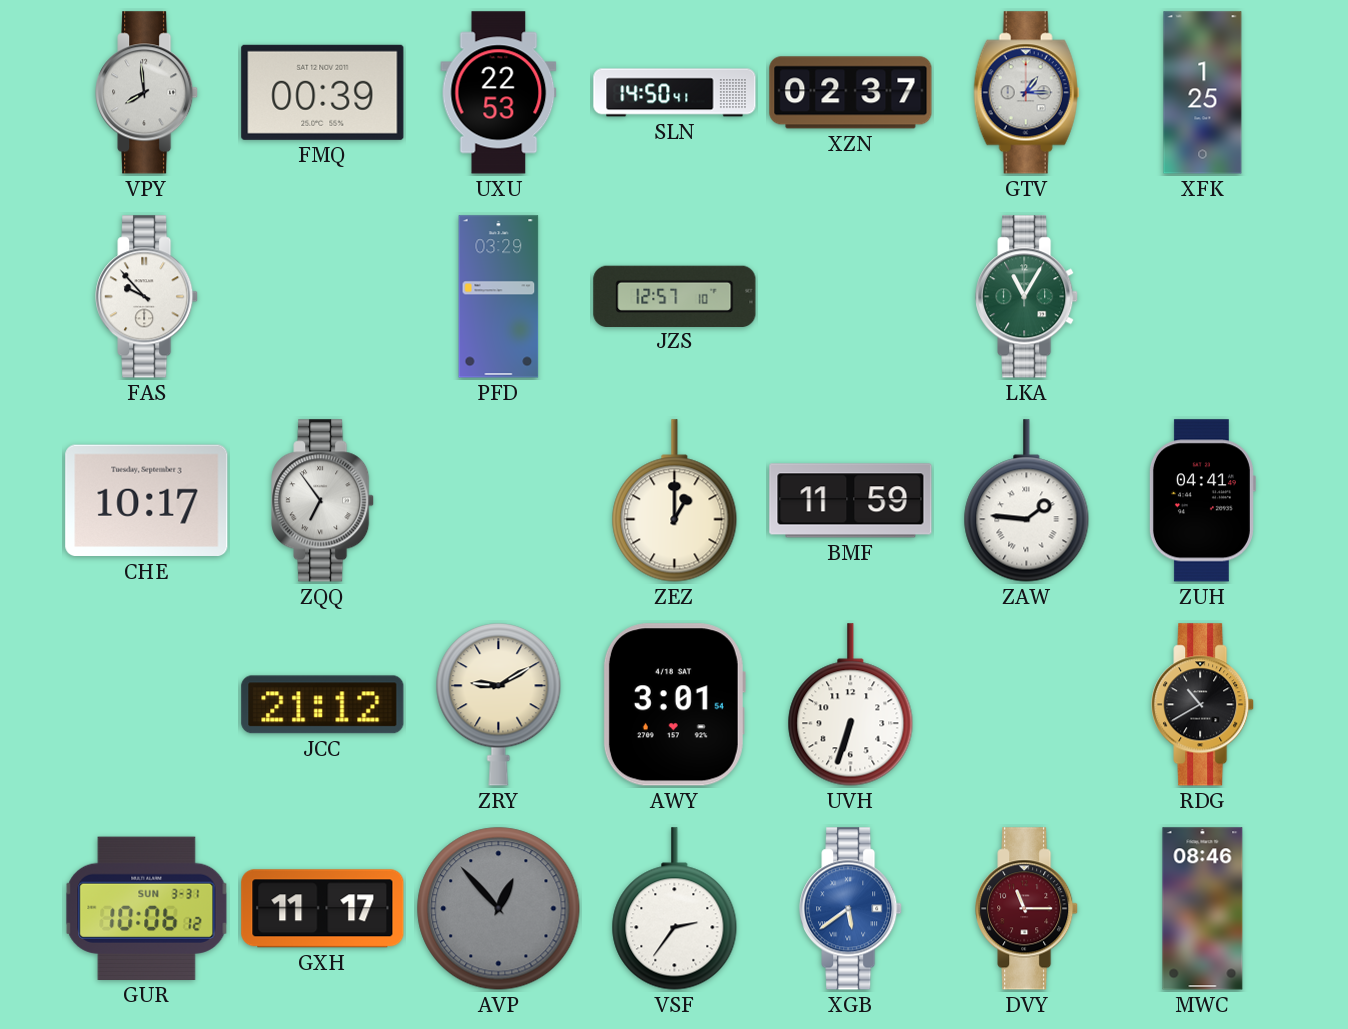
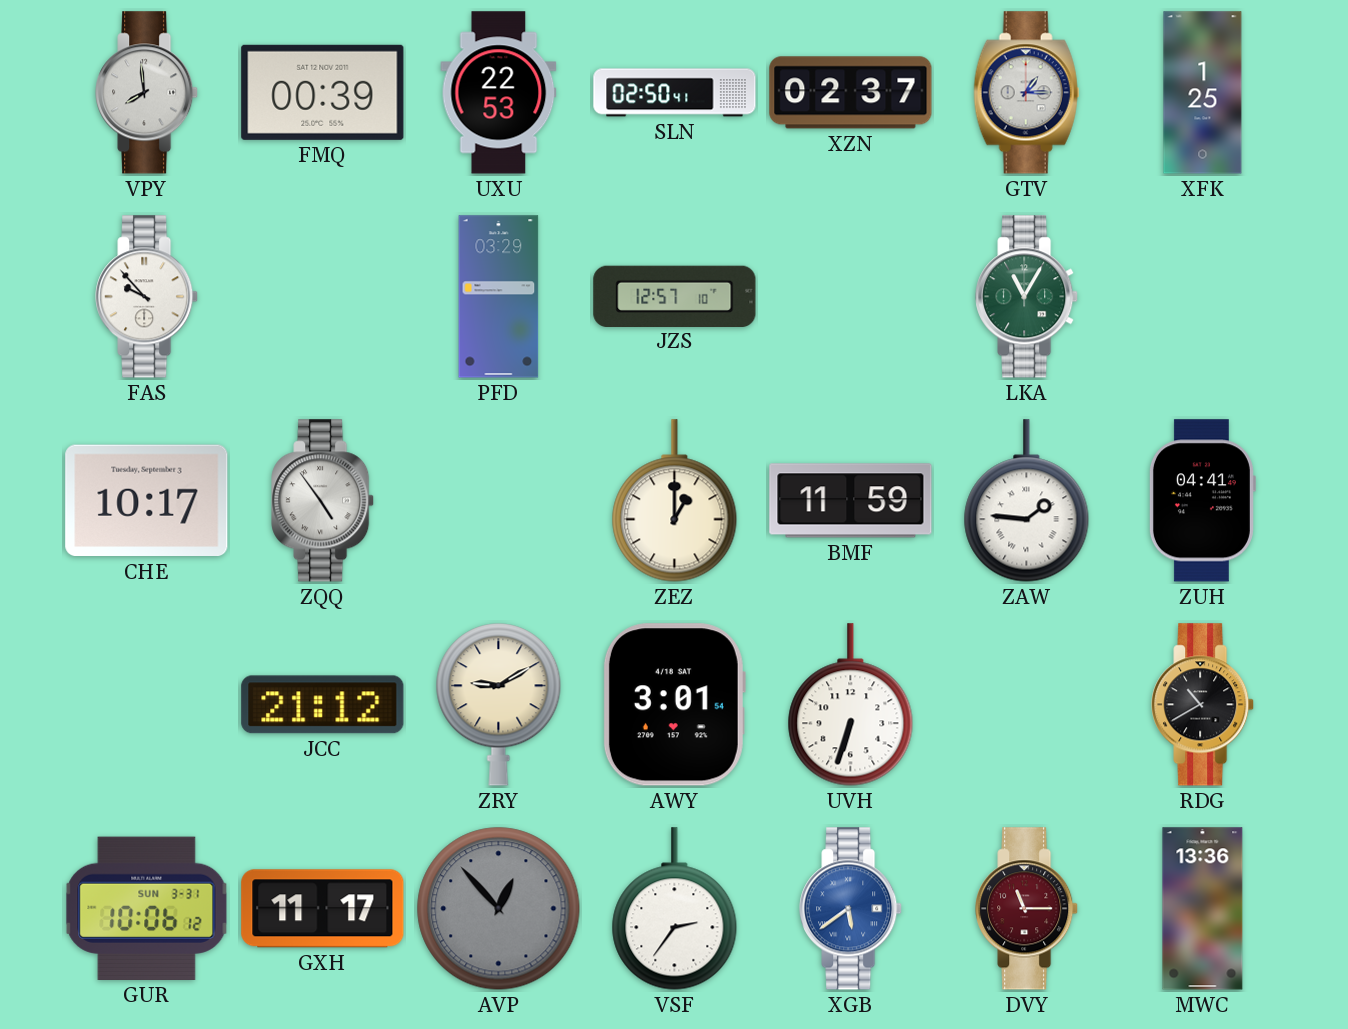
SLN: 14:50 -> 02:50
ZQQ: 6:54 -> 4:54
MWC: 08:46 -> 13:36
